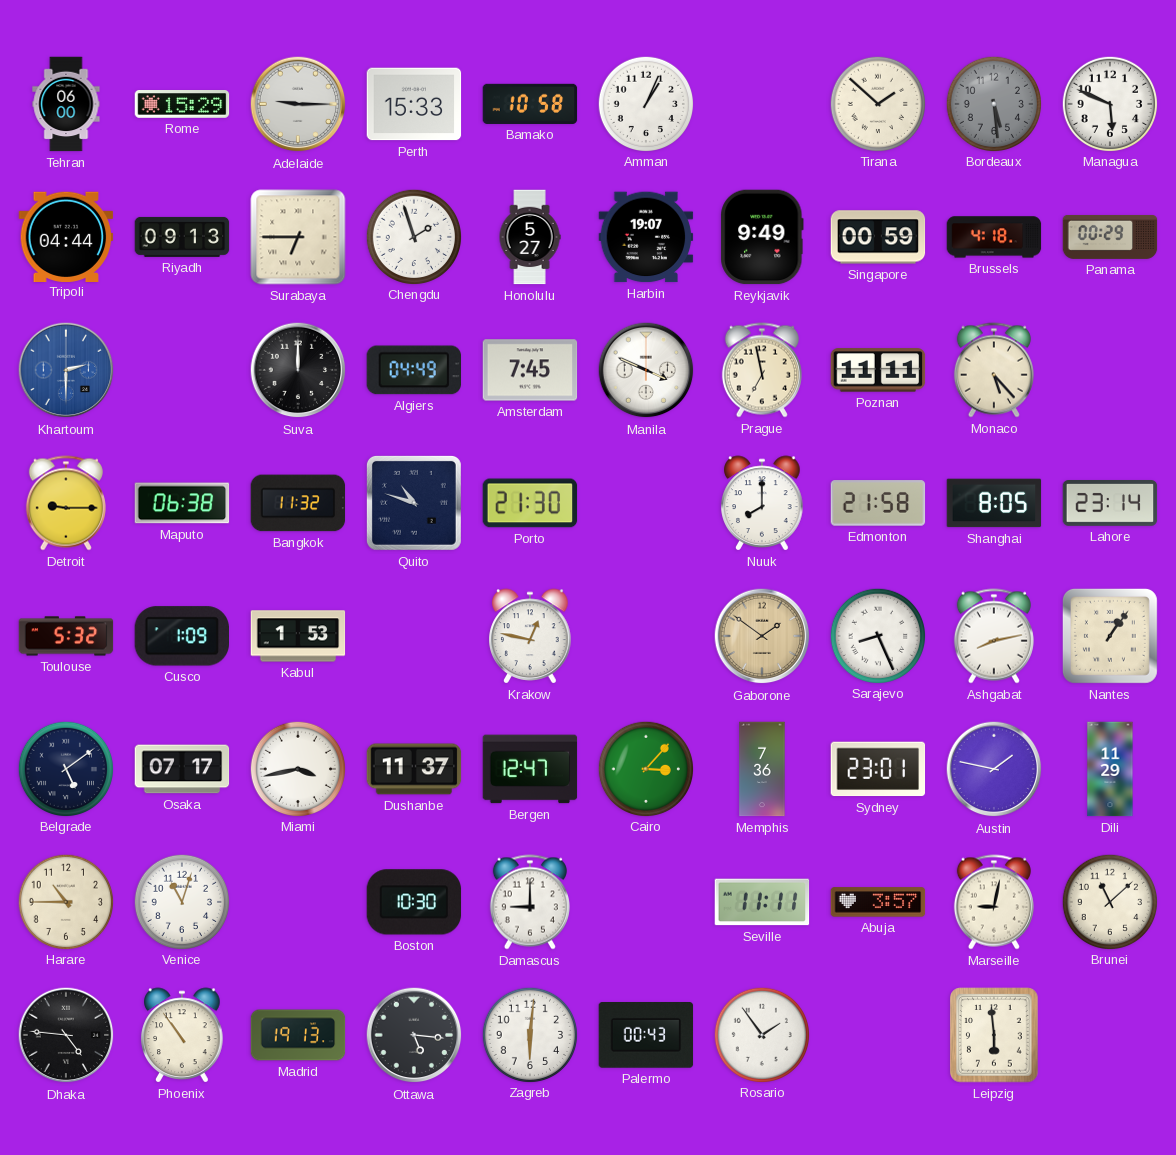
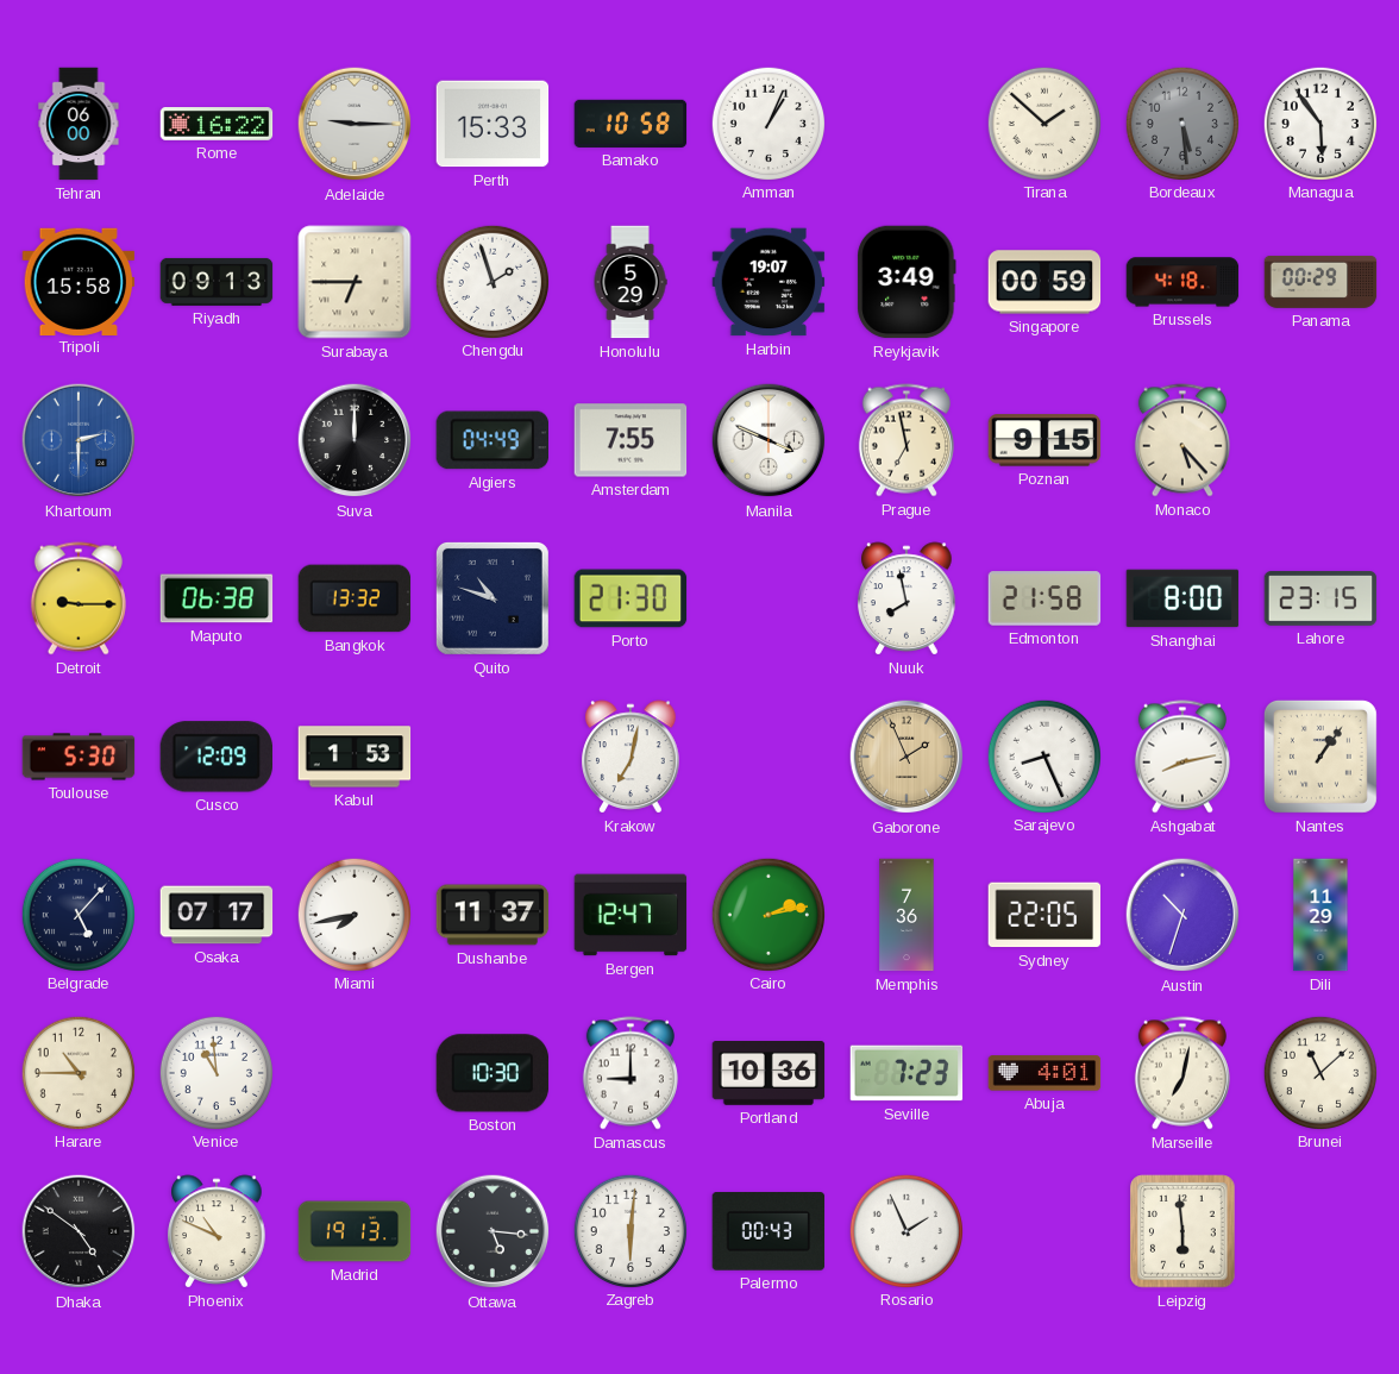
Rome: 15:29 -> 16:22
Managua: 5:49 -> 5:54
Tripoli: 04:44 -> 15:58
Honolulu: 5:27 -> 5:29
Reykjavik: 9:49 -> 3:49
Amsterdam: 7:45 -> 7:55
Poznan: 11:11 -> 9:15
Bangkok: 11:32 -> 13:32
Nuuk: 8:00 -> 7:58
Shanghai: 8:05 -> 8:00
Lahore: 23:14 -> 23:15
Toulouse: 5:32 -> 5:30
Cusco: 1:09 -> 12:09
Krakow: 12:47 -> 7:02
Gaborone: 1:51 -> 1:56
Belgrade: 5:09 -> 5:07
Miami: 3:43 -> 7:43
Cairo: 3:07 -> 2:13
Sydney: 23:01 -> 22:05
Austin: 1:47 -> 10:33
Venice: 11:03 -> 10:59
Portland: none -> 10:36
Seville: 11:11 -> 7:23
Abuja: 3:57 -> 4:01
Marseille: 9:02 -> 7:02
Dhaka: 4:46 -> 4:51
Phoenix: 10:54 -> 10:49
Rosario: 1:54 -> 1:56
